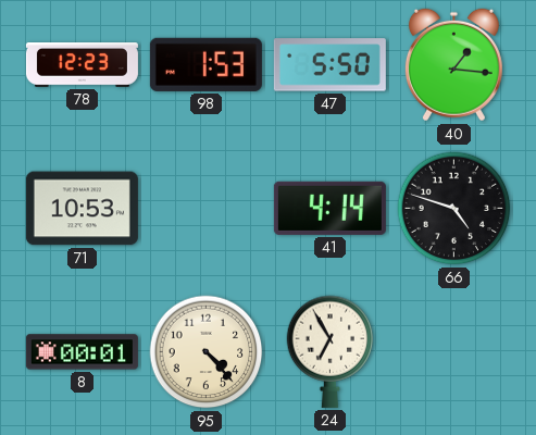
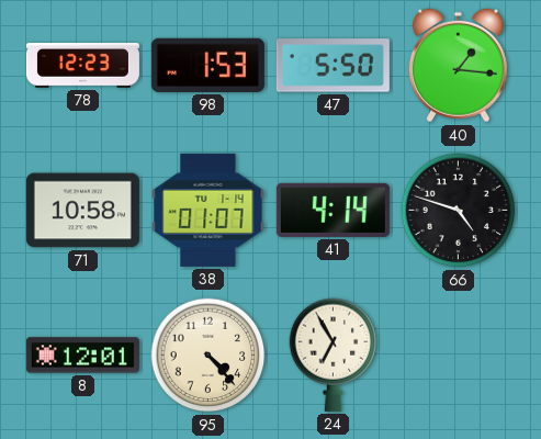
71: 10:53 -> 10:58
38: none -> 01:07
8: 00:01 -> 12:01
